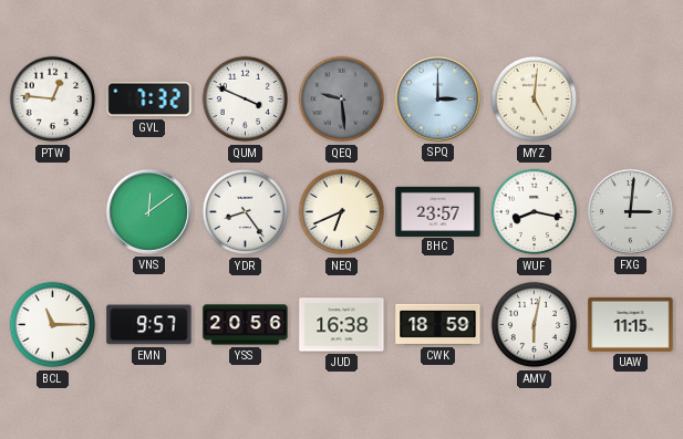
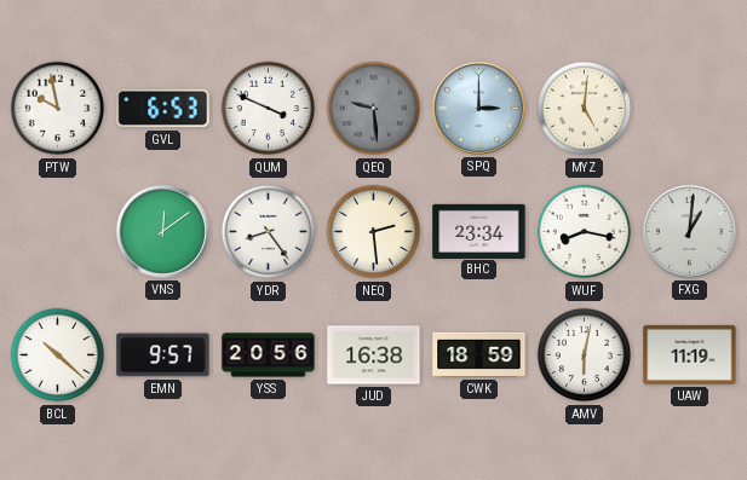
PTW: 12:46 -> 9:58
GVL: 7:32 -> 6:53
NEQ: 6:41 -> 2:29
BHC: 23:57 -> 23:34
FXG: 3:01 -> 1:01
BCL: 11:15 -> 10:22
UAW: 11:15 -> 11:19
